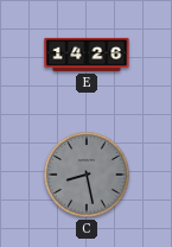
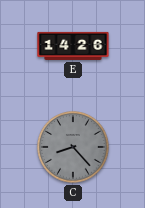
C: 8:28 -> 8:23
